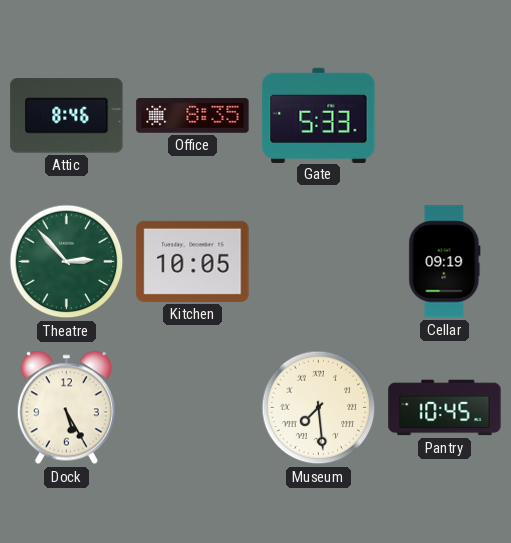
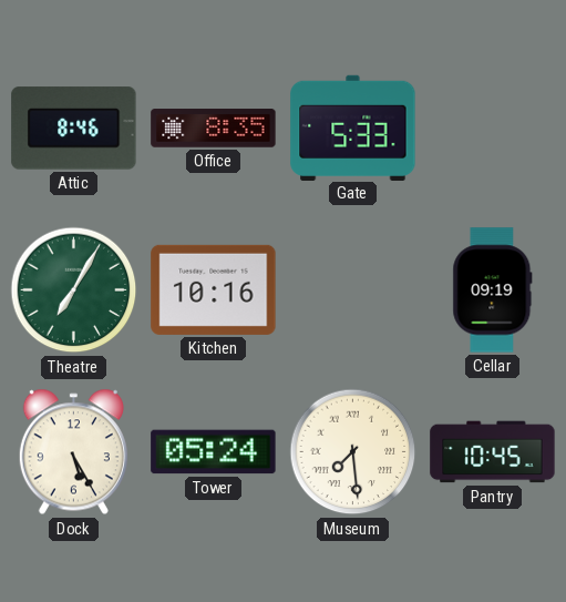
Theatre: 2:53 -> 7:05
Kitchen: 10:05 -> 10:16
Tower: none -> 05:24
